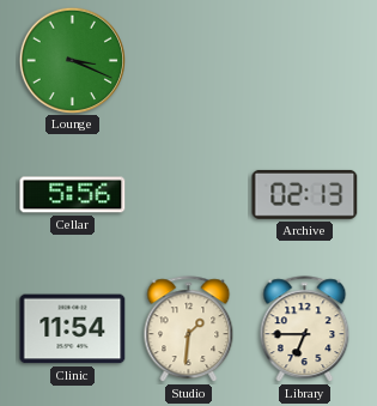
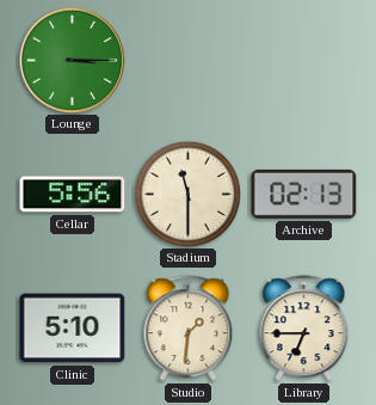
Lounge: 3:19 -> 3:15
Stadium: none -> 11:30
Clinic: 11:54 -> 5:10
